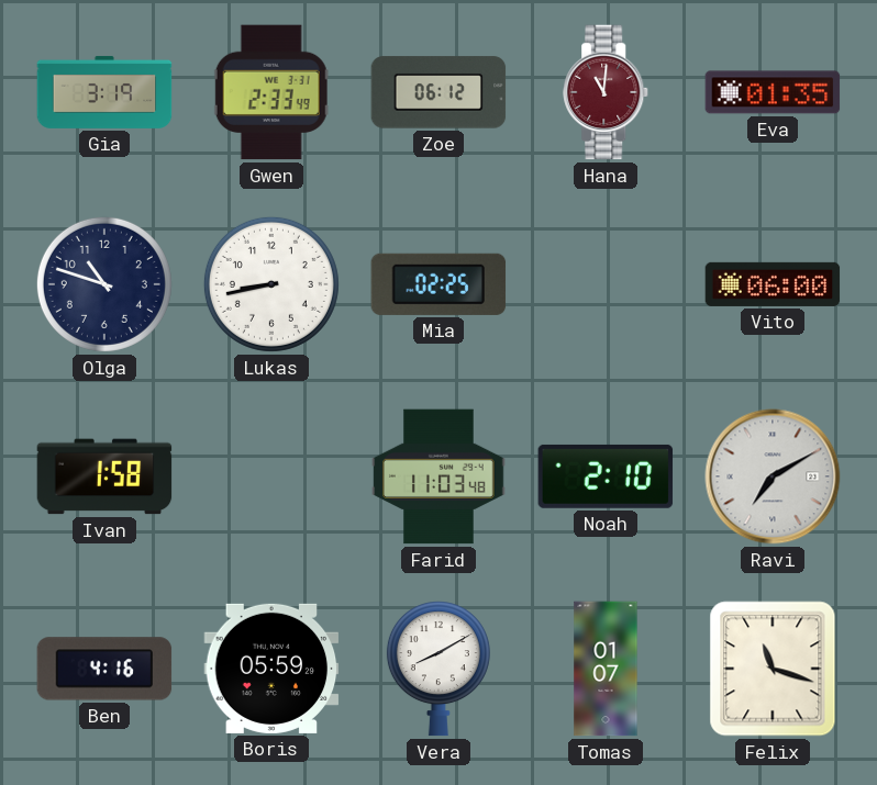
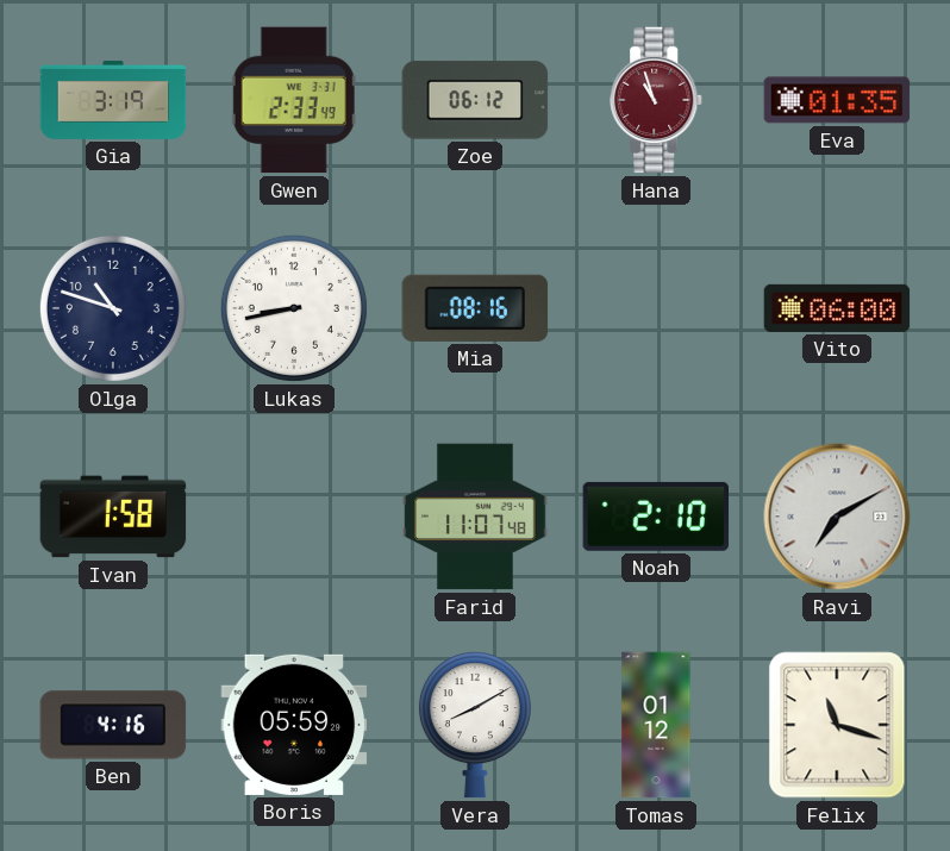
Hana: 11:01 -> 10:57
Mia: 02:25 -> 08:16
Farid: 11:03 -> 11:07
Tomas: 01:07 -> 01:12
